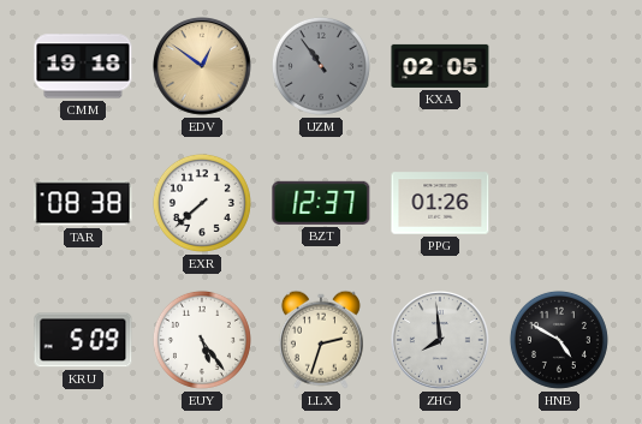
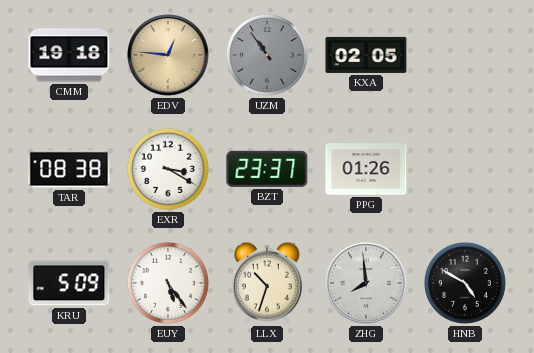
EDV: 12:51 -> 12:46
EXR: 7:38 -> 3:20
BZT: 12:37 -> 23:37
LLX: 2:33 -> 10:33
